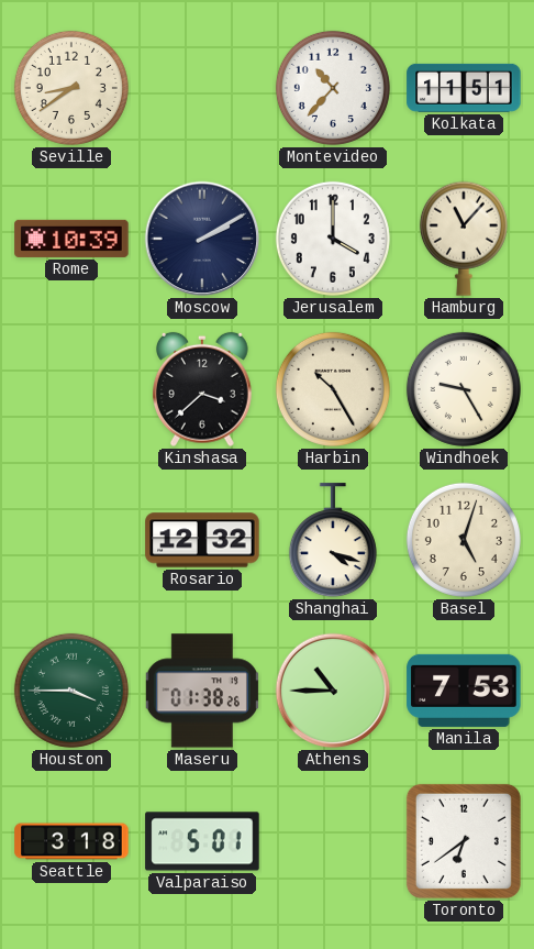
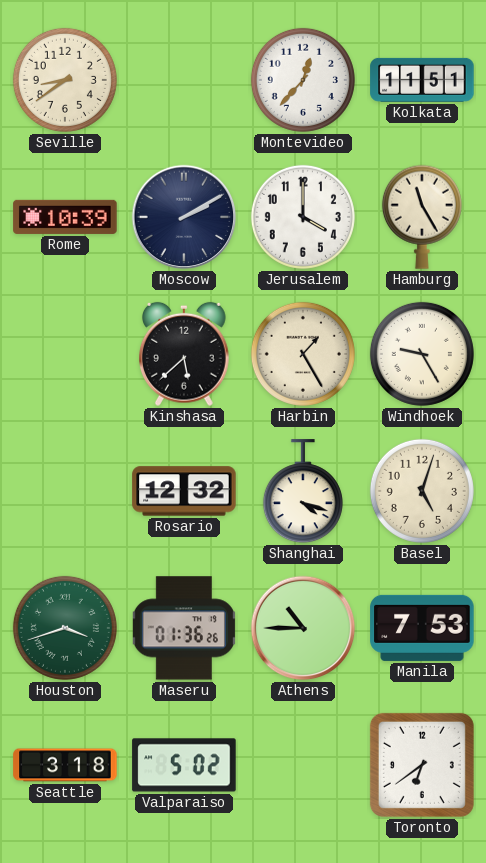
Montevideo: 10:37 -> 12:37
Hamburg: 11:07 -> 11:25
Kinshasa: 3:38 -> 5:38
Harbin: 10:25 -> 1:25
Houston: 3:45 -> 3:42
Maseru: 01:38 -> 01:36
Valparaiso: 5:01 -> 5:02
